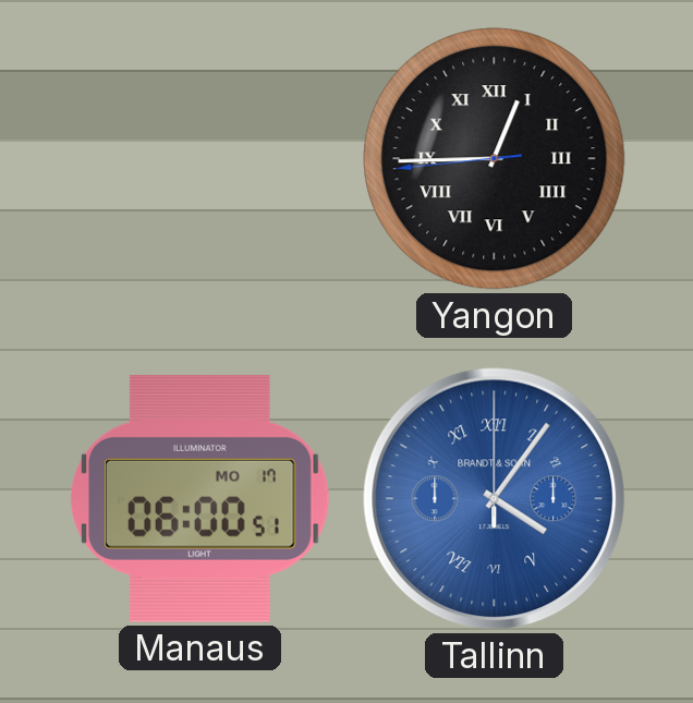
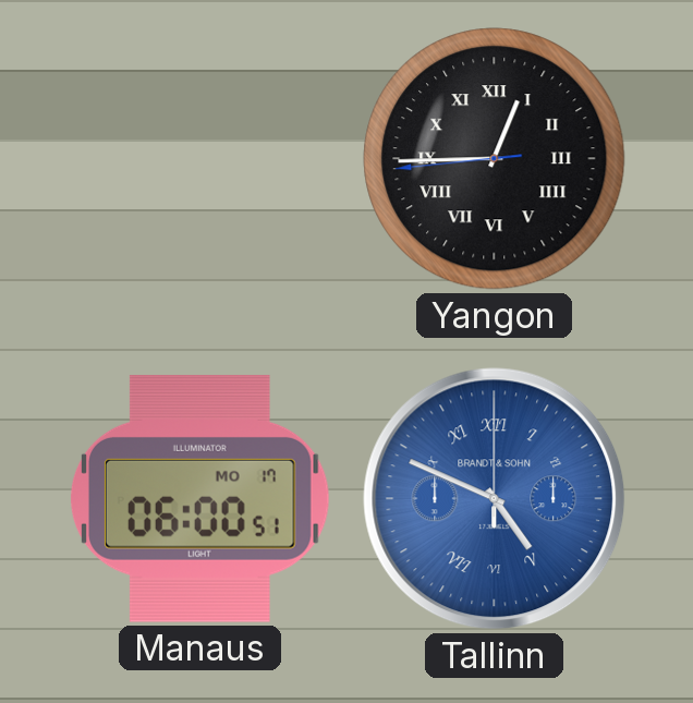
Tallinn: 4:06 -> 4:49
